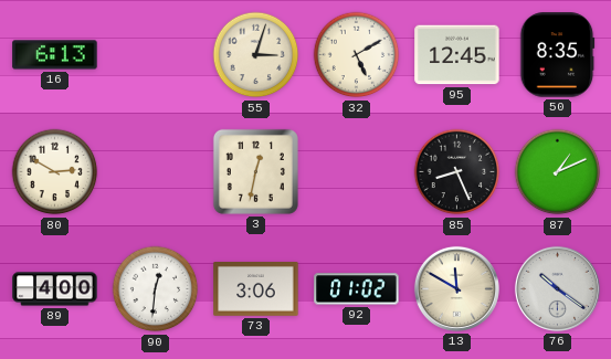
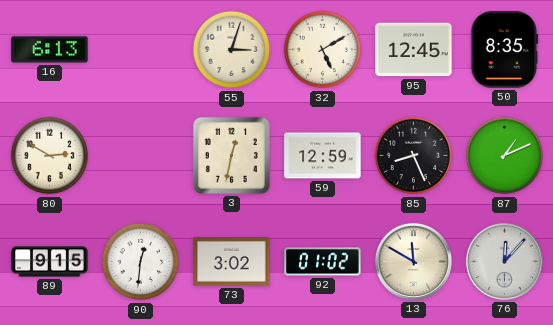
59: none -> 12:59
89: 4:00 -> 9:15
73: 3:06 -> 3:02
76: 10:21 -> 12:07
